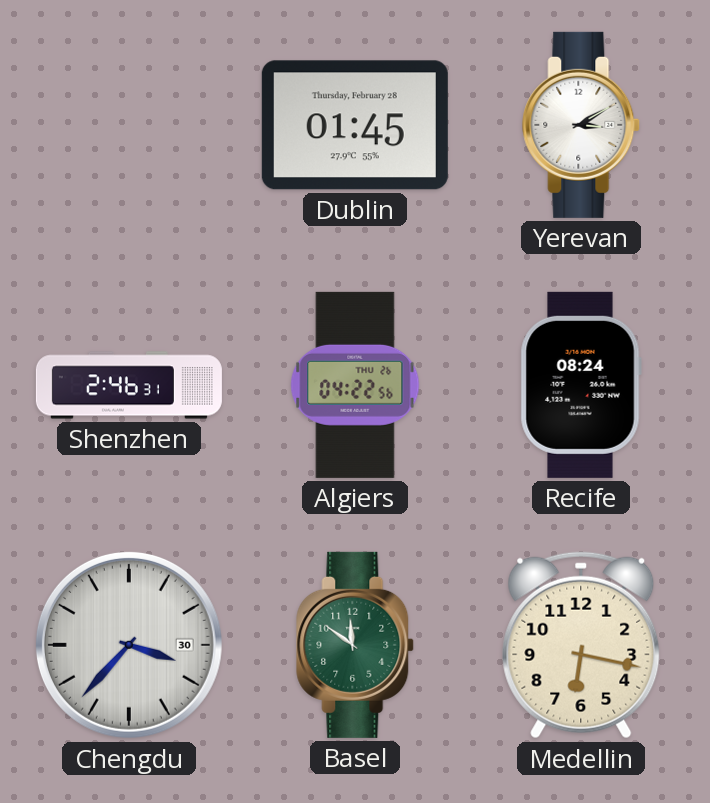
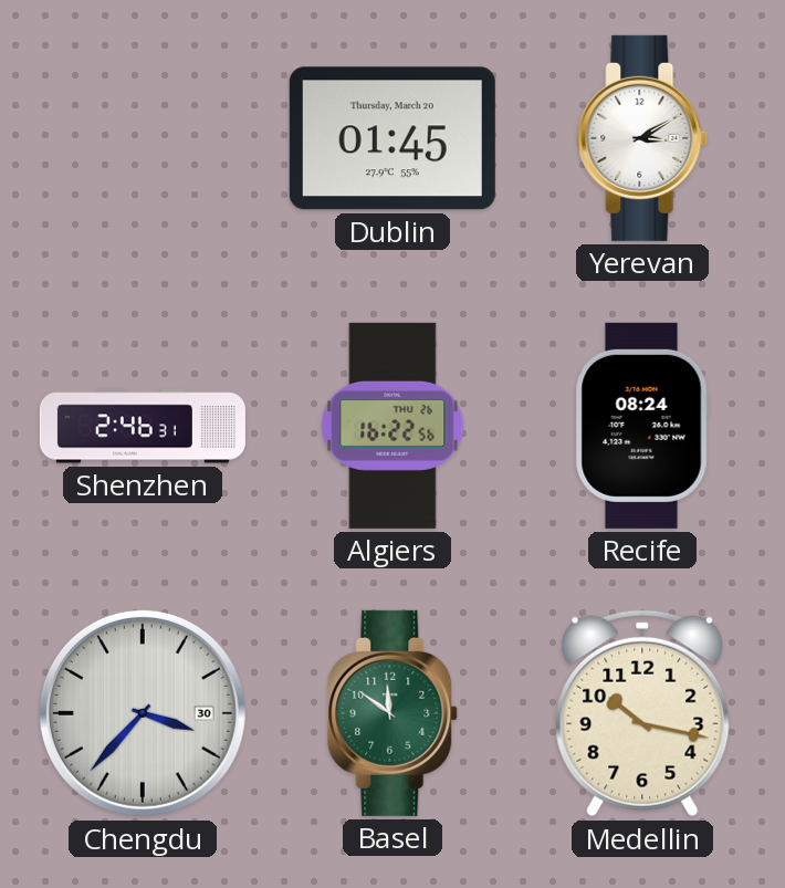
Dublin date: Thursday, February 28 -> Thursday, March 20
Algiers: 04:22 -> 16:22
Medellin: 6:17 -> 10:17
